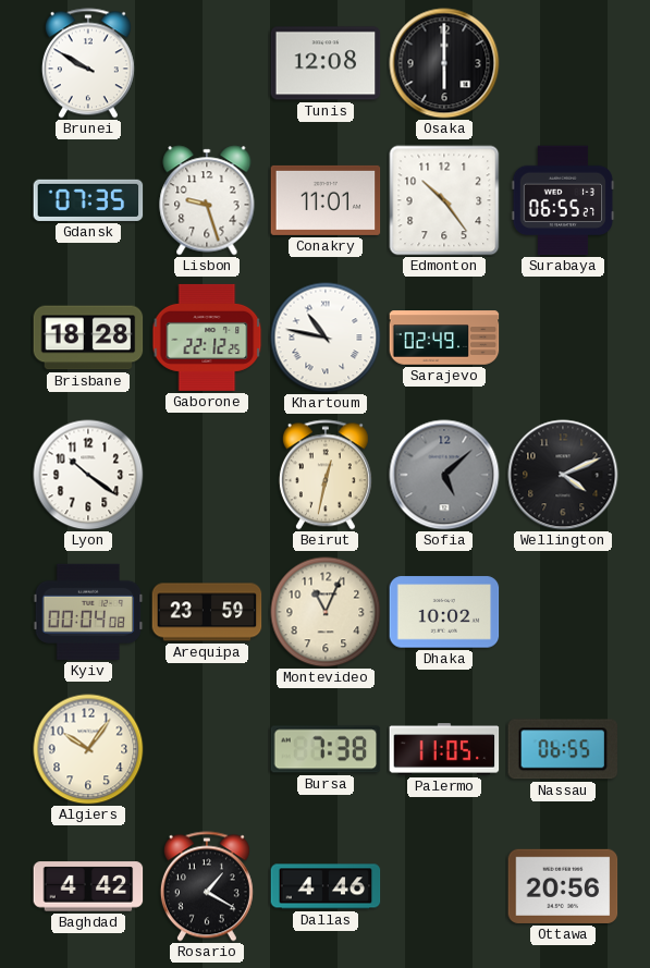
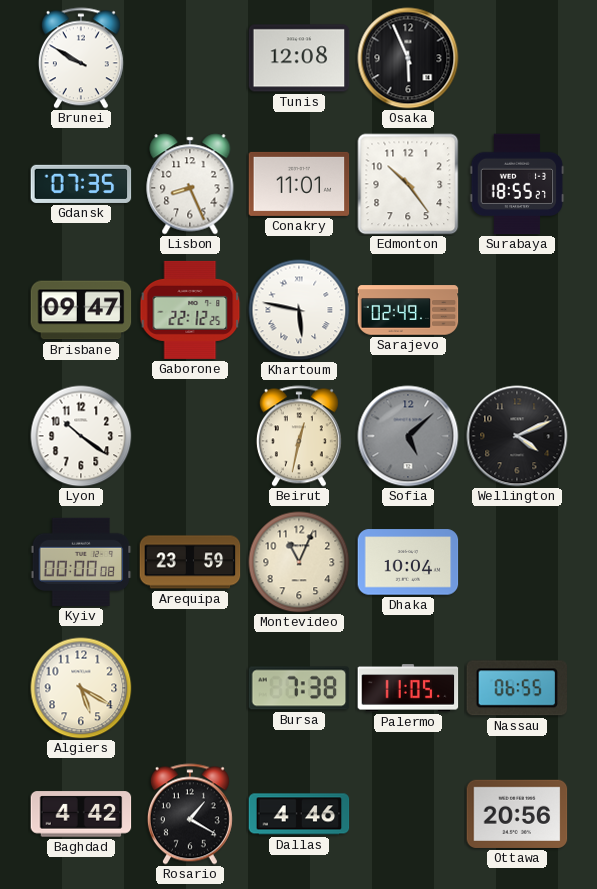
Osaka: 6:00 -> 5:56
Lisbon: 9:27 -> 8:26
Surabaya: 06:55 -> 18:55
Brisbane: 18:28 -> 09:47
Khartoum: 10:47 -> 5:47
Kyiv: 00:04 -> 00:00
Dhaka: 10:02 -> 10:04
Algiers: 10:06 -> 5:20
